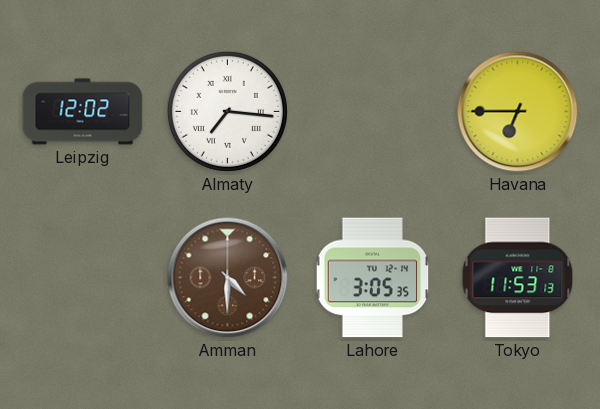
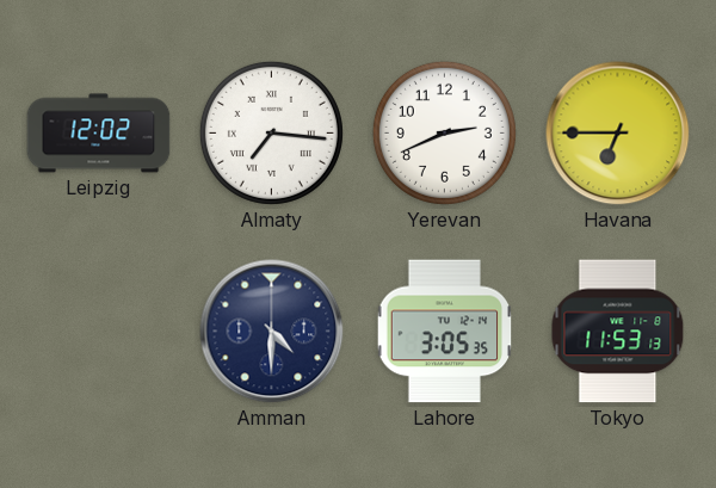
Yerevan: none -> 2:41
Amman dial: brown -> navy
